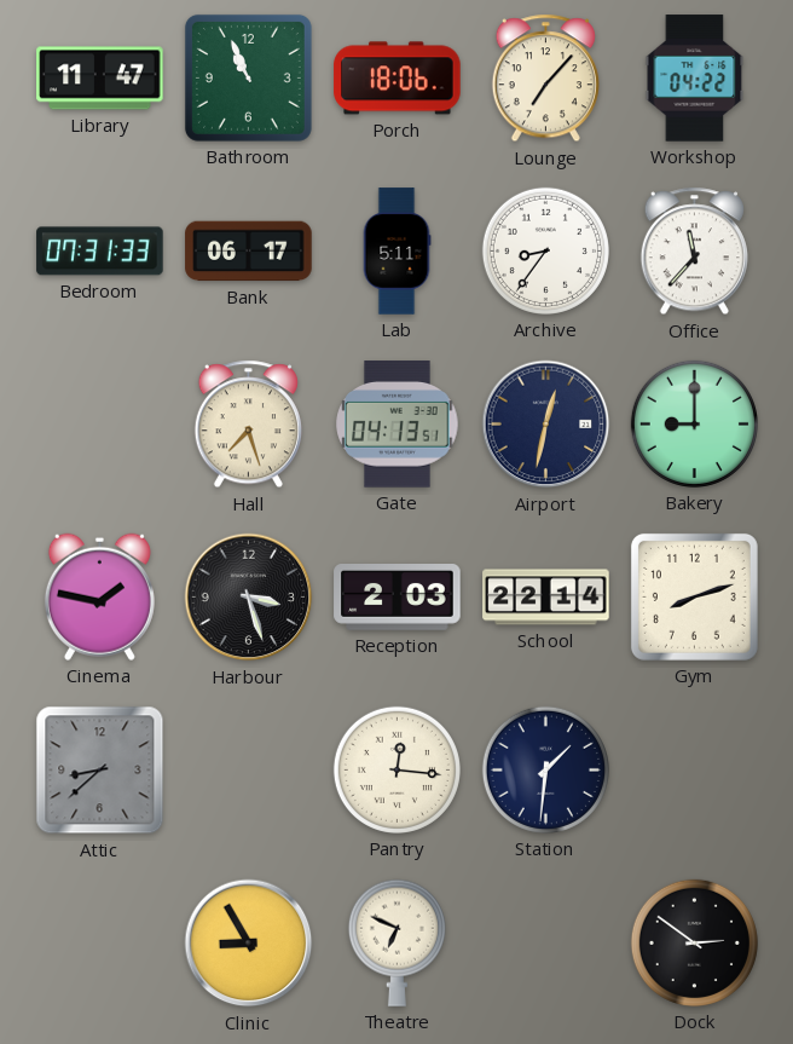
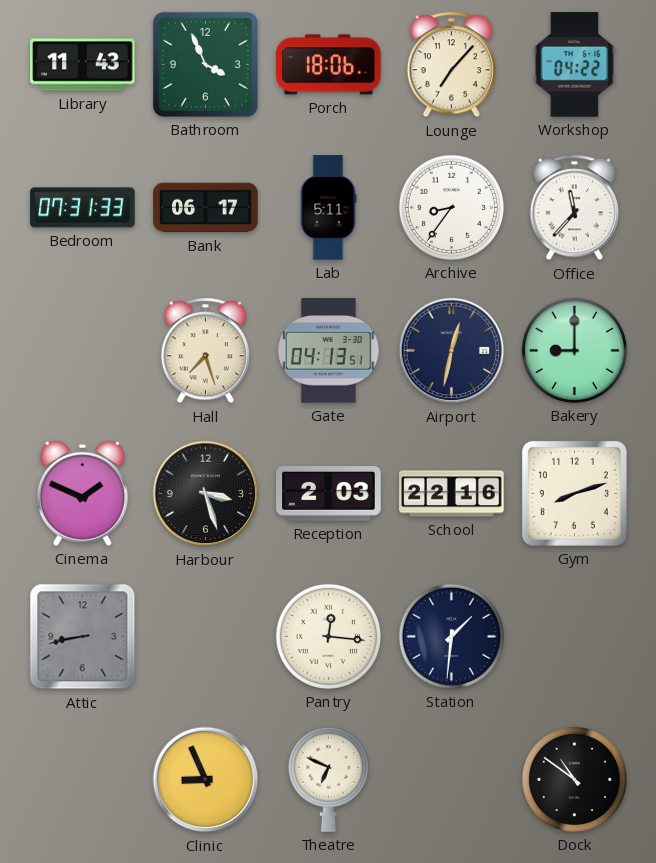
Library: 11:47 -> 11:43
Bathroom: 10:56 -> 3:56
Cinema: 1:47 -> 1:49
School: 22:14 -> 22:16
Attic: 8:38 -> 8:43
Clinic: 8:55 -> 8:56
Dock: 2:51 -> 10:51
